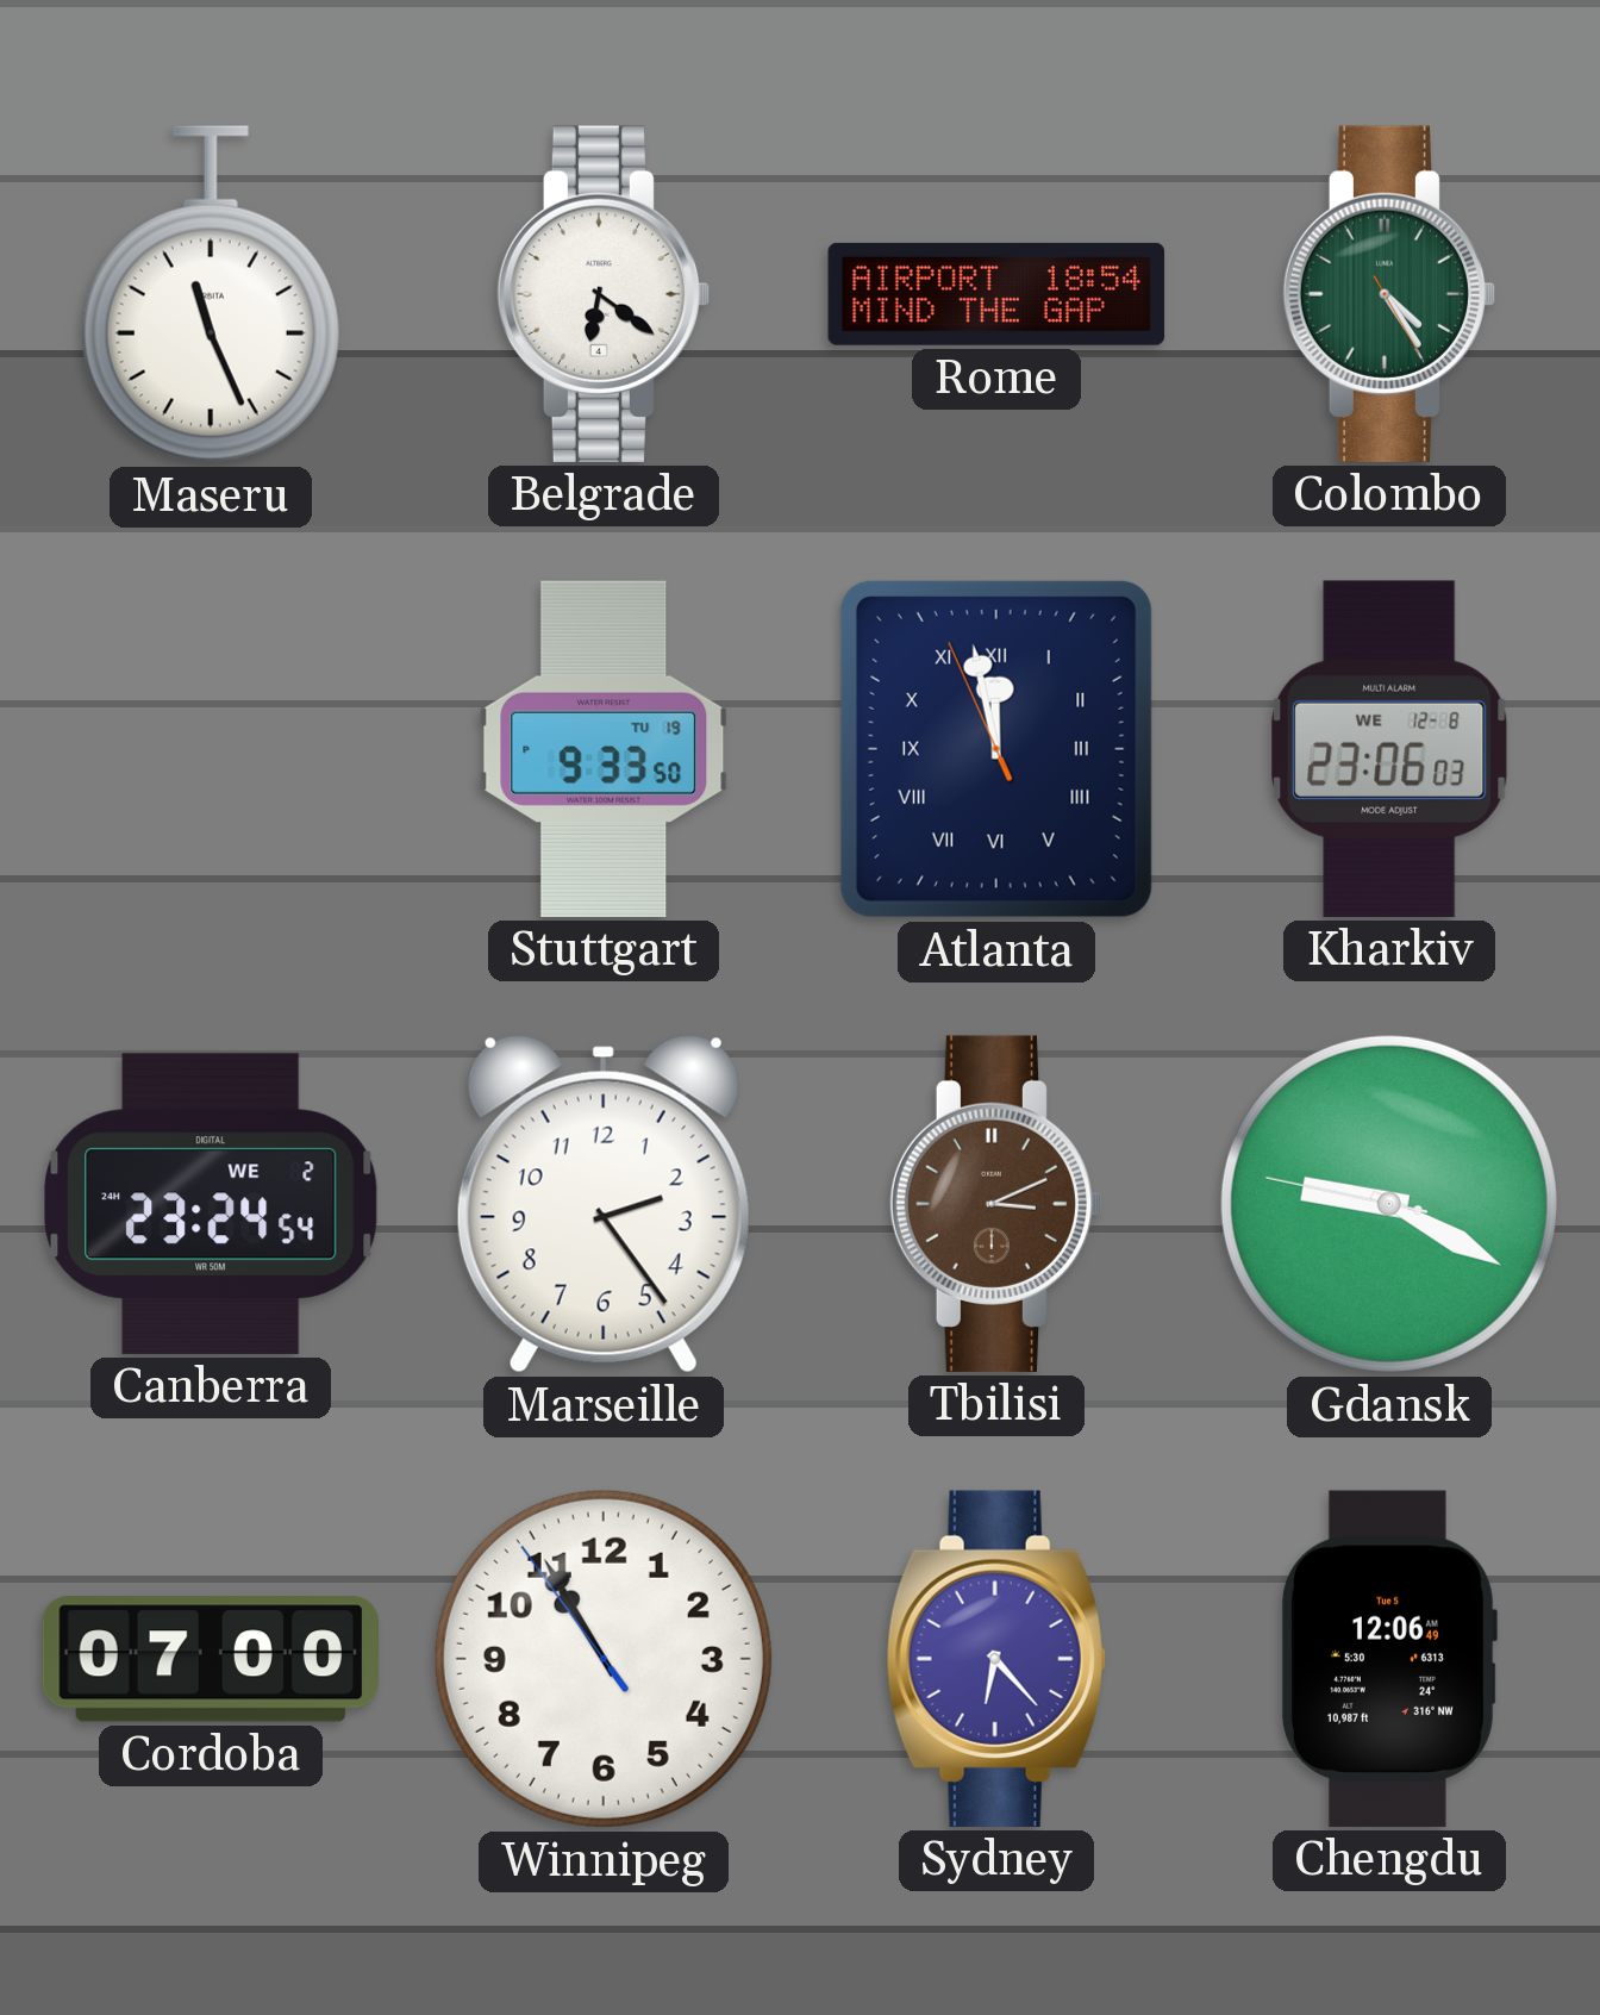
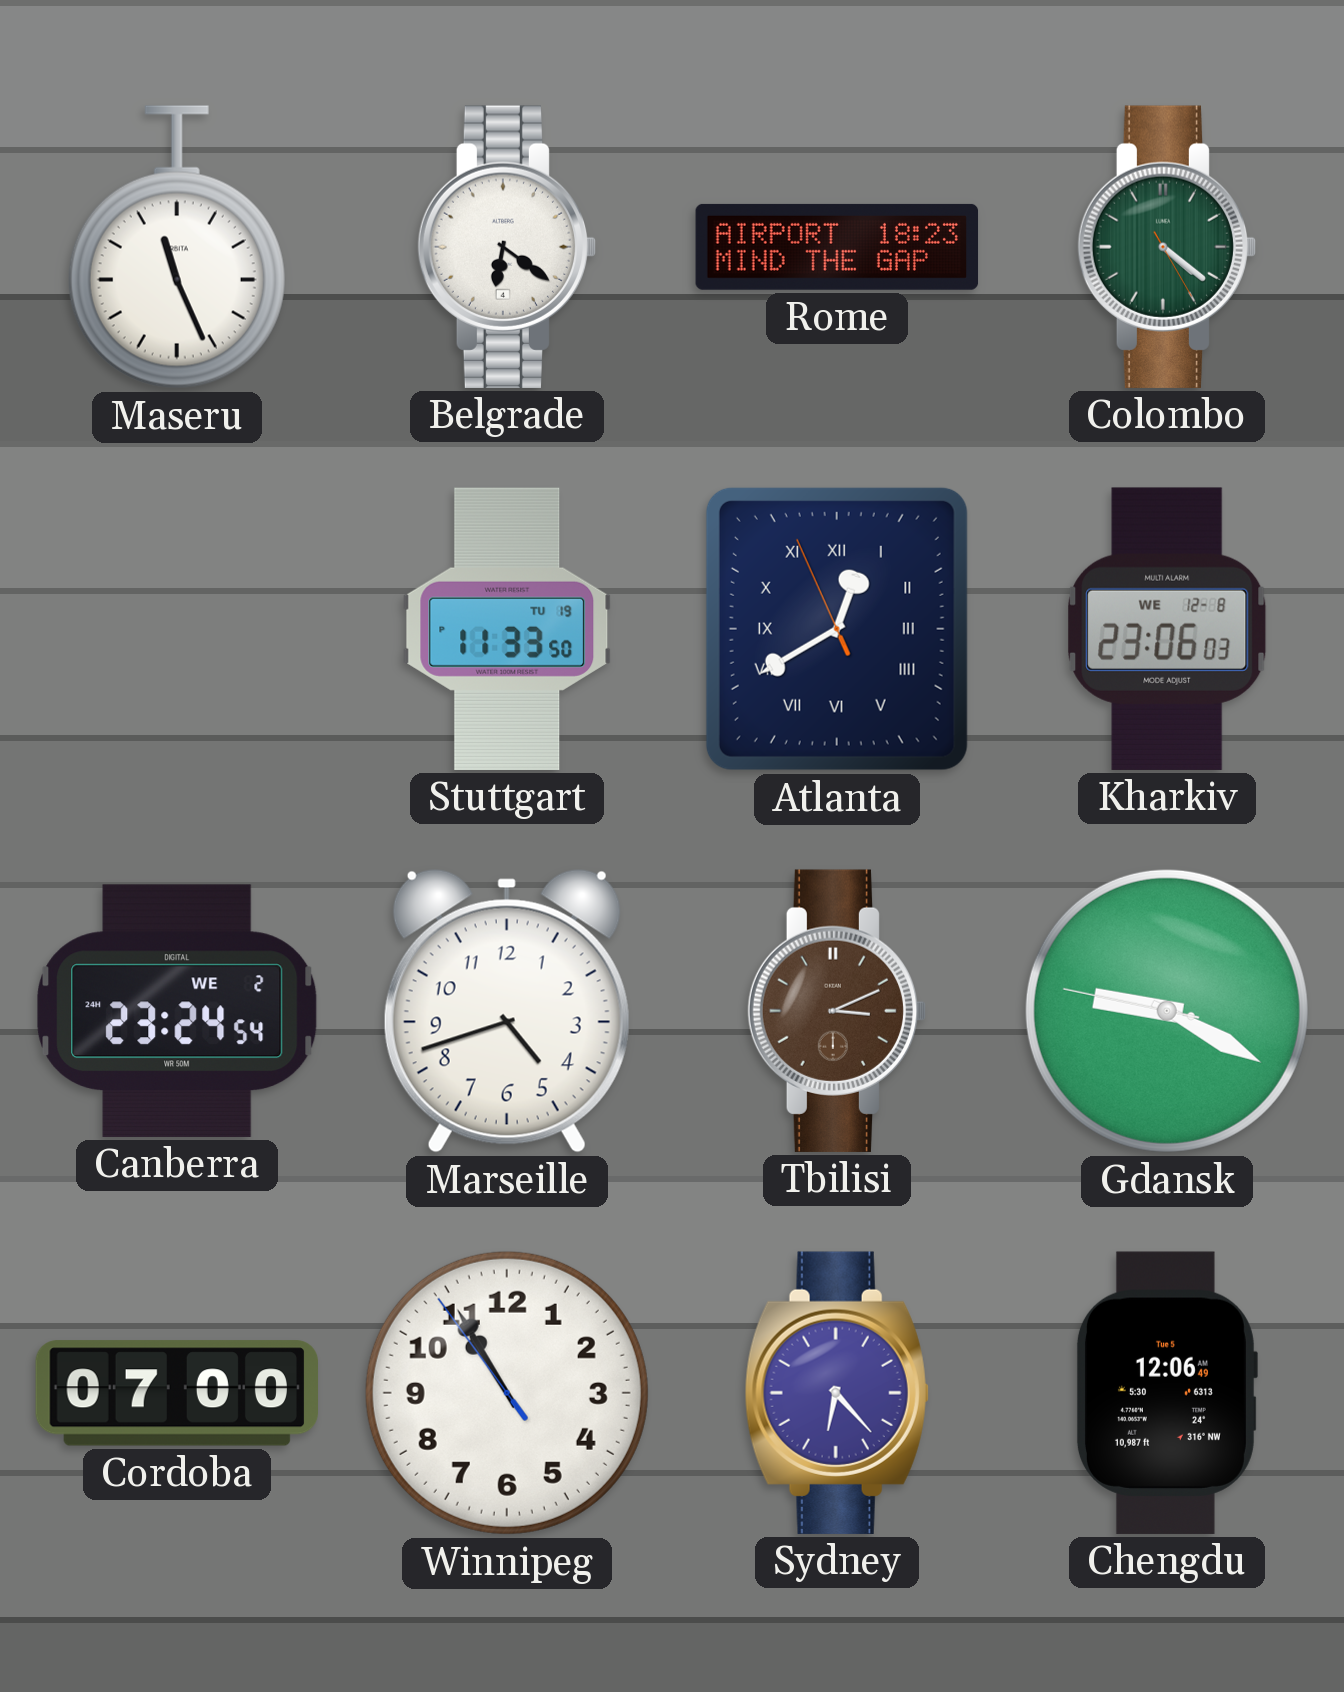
Rome: 18:54 -> 18:23
Colombo: 4:24 -> 4:21
Stuttgart: 9:33 -> 11:33
Atlanta: 11:57 -> 12:39
Marseille: 2:24 -> 4:42
